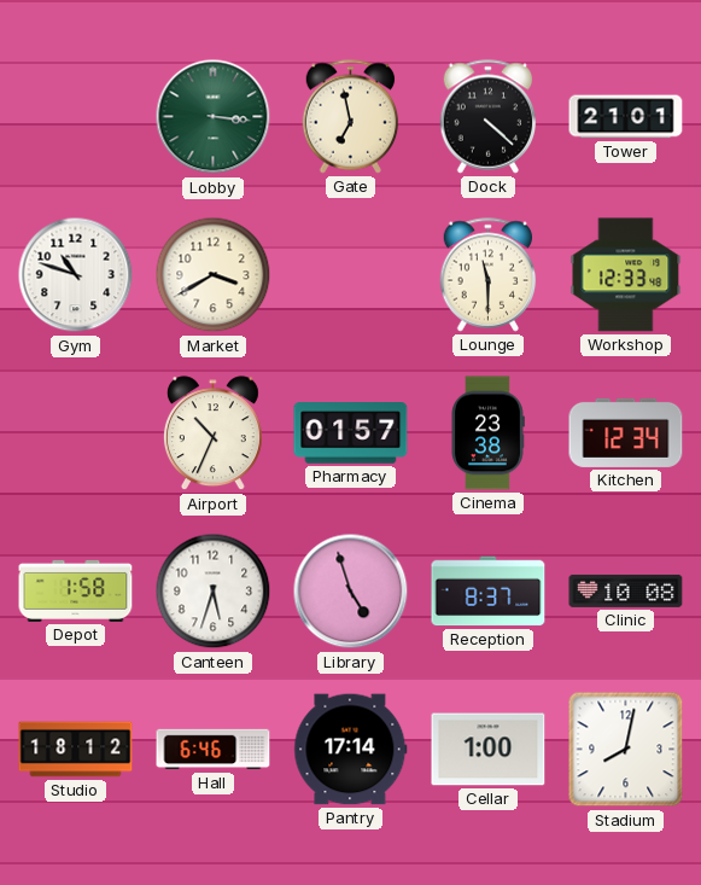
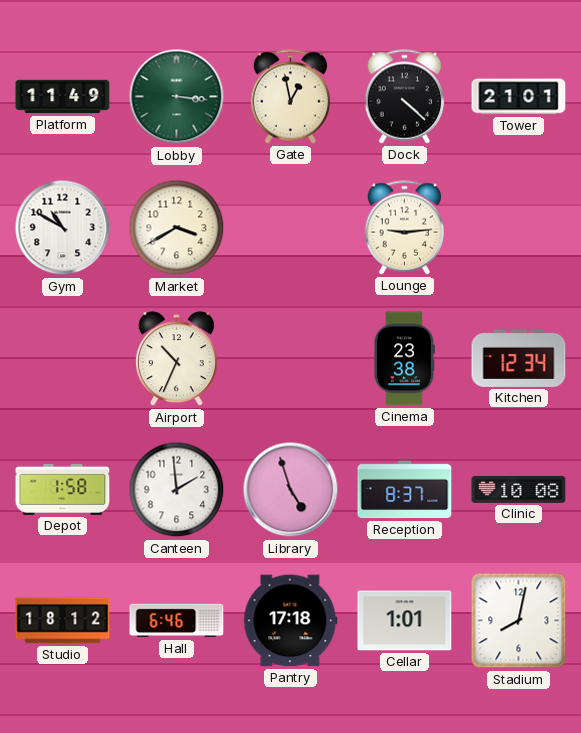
Platform: none -> 11:49
Gate: 6:58 -> 12:58
Gym: 10:48 -> 10:50
Lounge: 11:30 -> 9:14
Workshop: 12:33 -> none
Pharmacy: 01:57 -> none
Canteen: 5:33 -> 1:59
Pantry: 17:14 -> 17:18
Cellar: 1:00 -> 1:01
